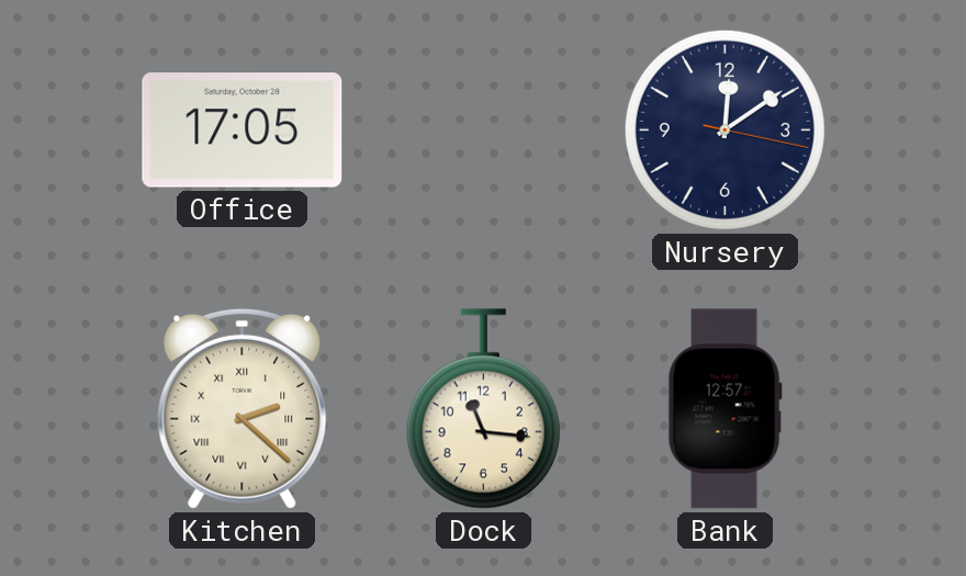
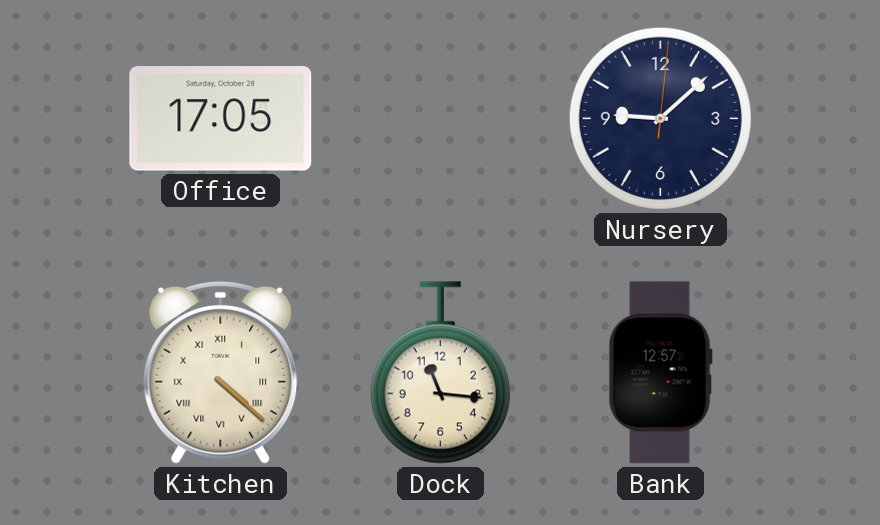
Nursery: 12:09 -> 9:08
Kitchen: 2:22 -> 4:22
